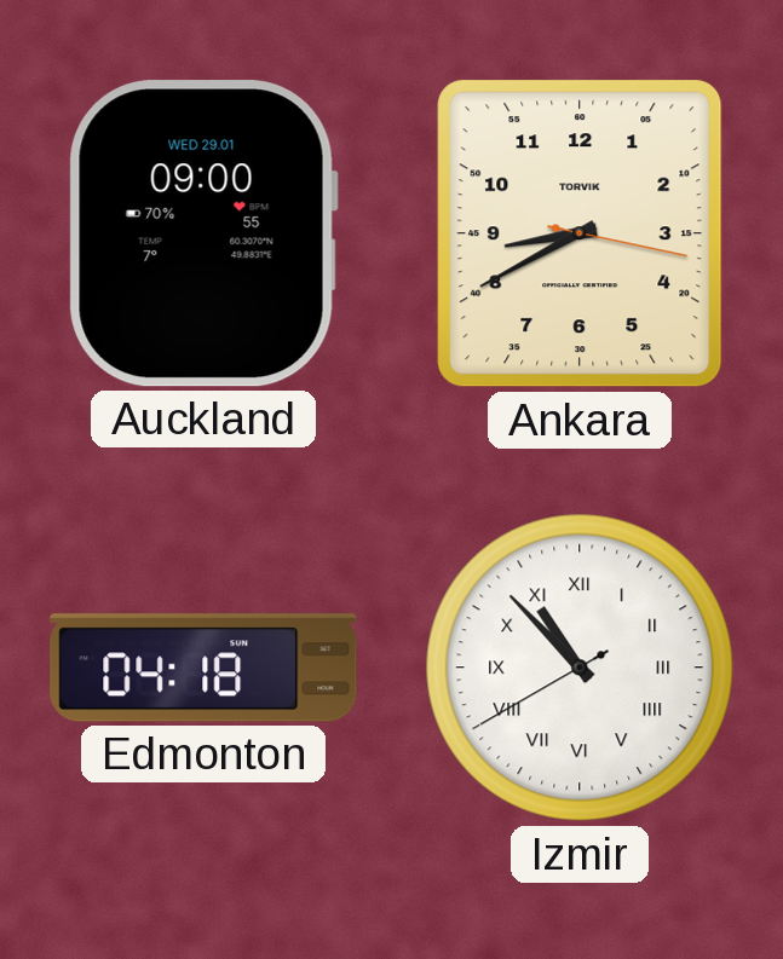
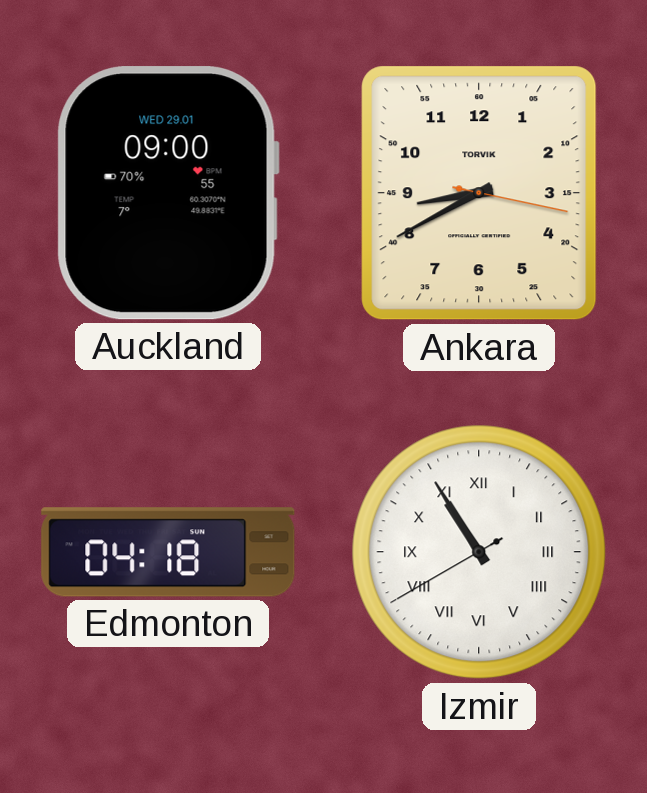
Izmir: 10:52 -> 10:54
